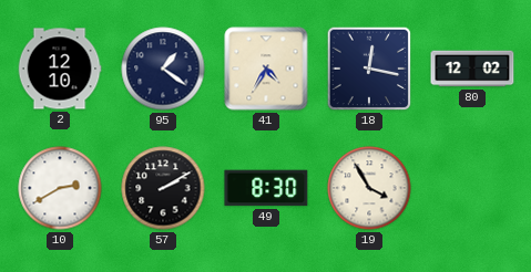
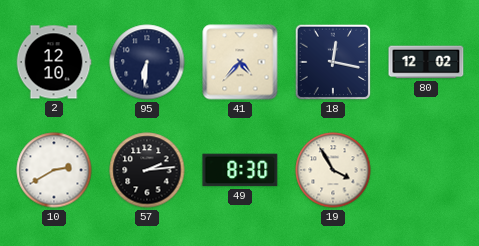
95: 1:21 -> 6:31
41: 4:35 -> 4:37
57: 2:10 -> 2:14
